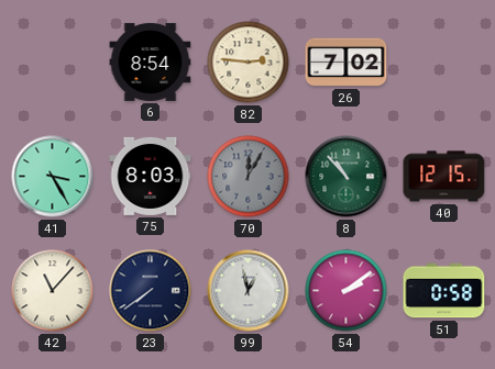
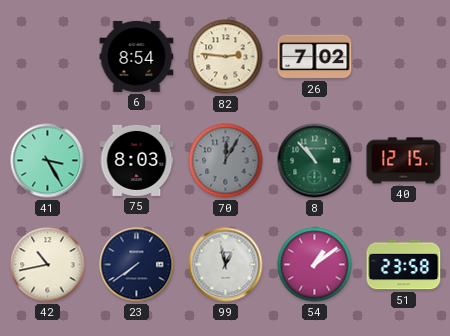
42: 11:07 -> 10:43
54: 2:09 -> 1:09
51: 0:58 -> 23:58
